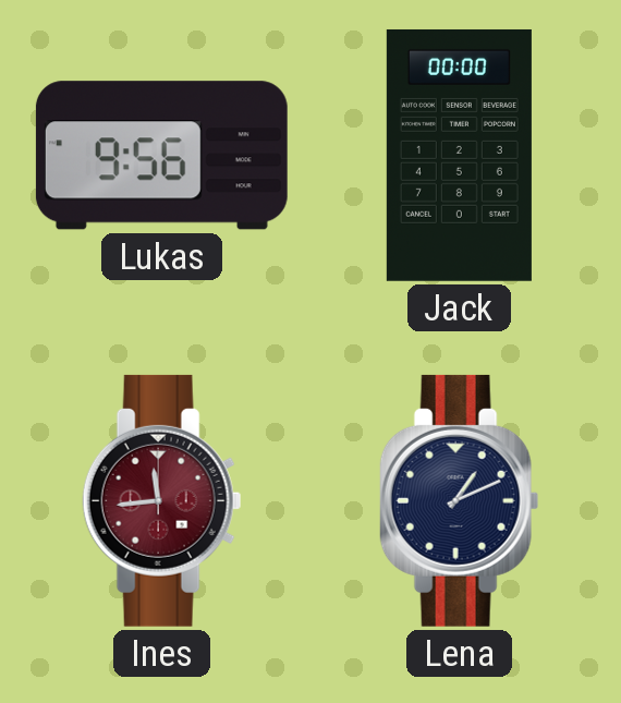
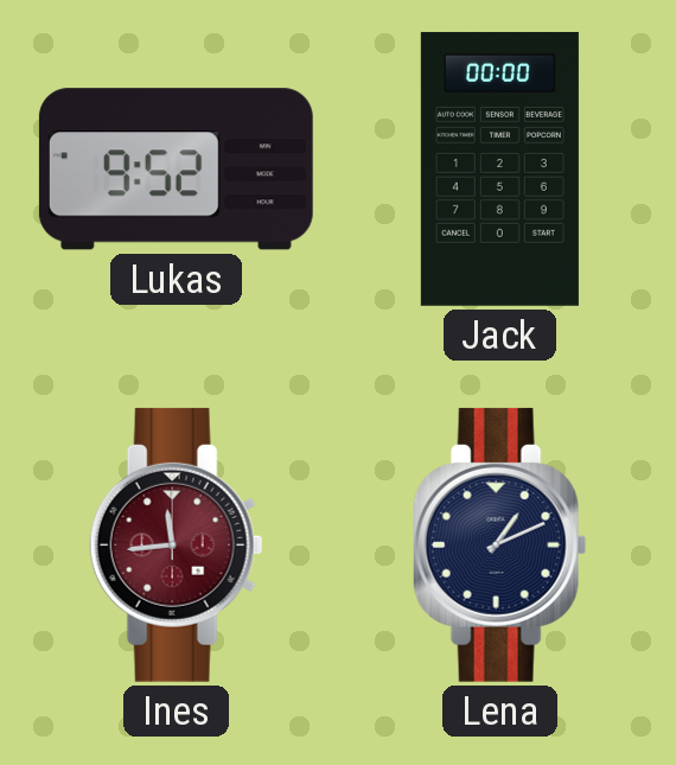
Lukas: 9:56 -> 9:52
